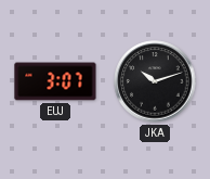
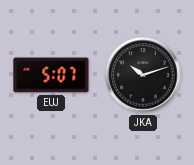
EUJ: 3:07 -> 5:07
